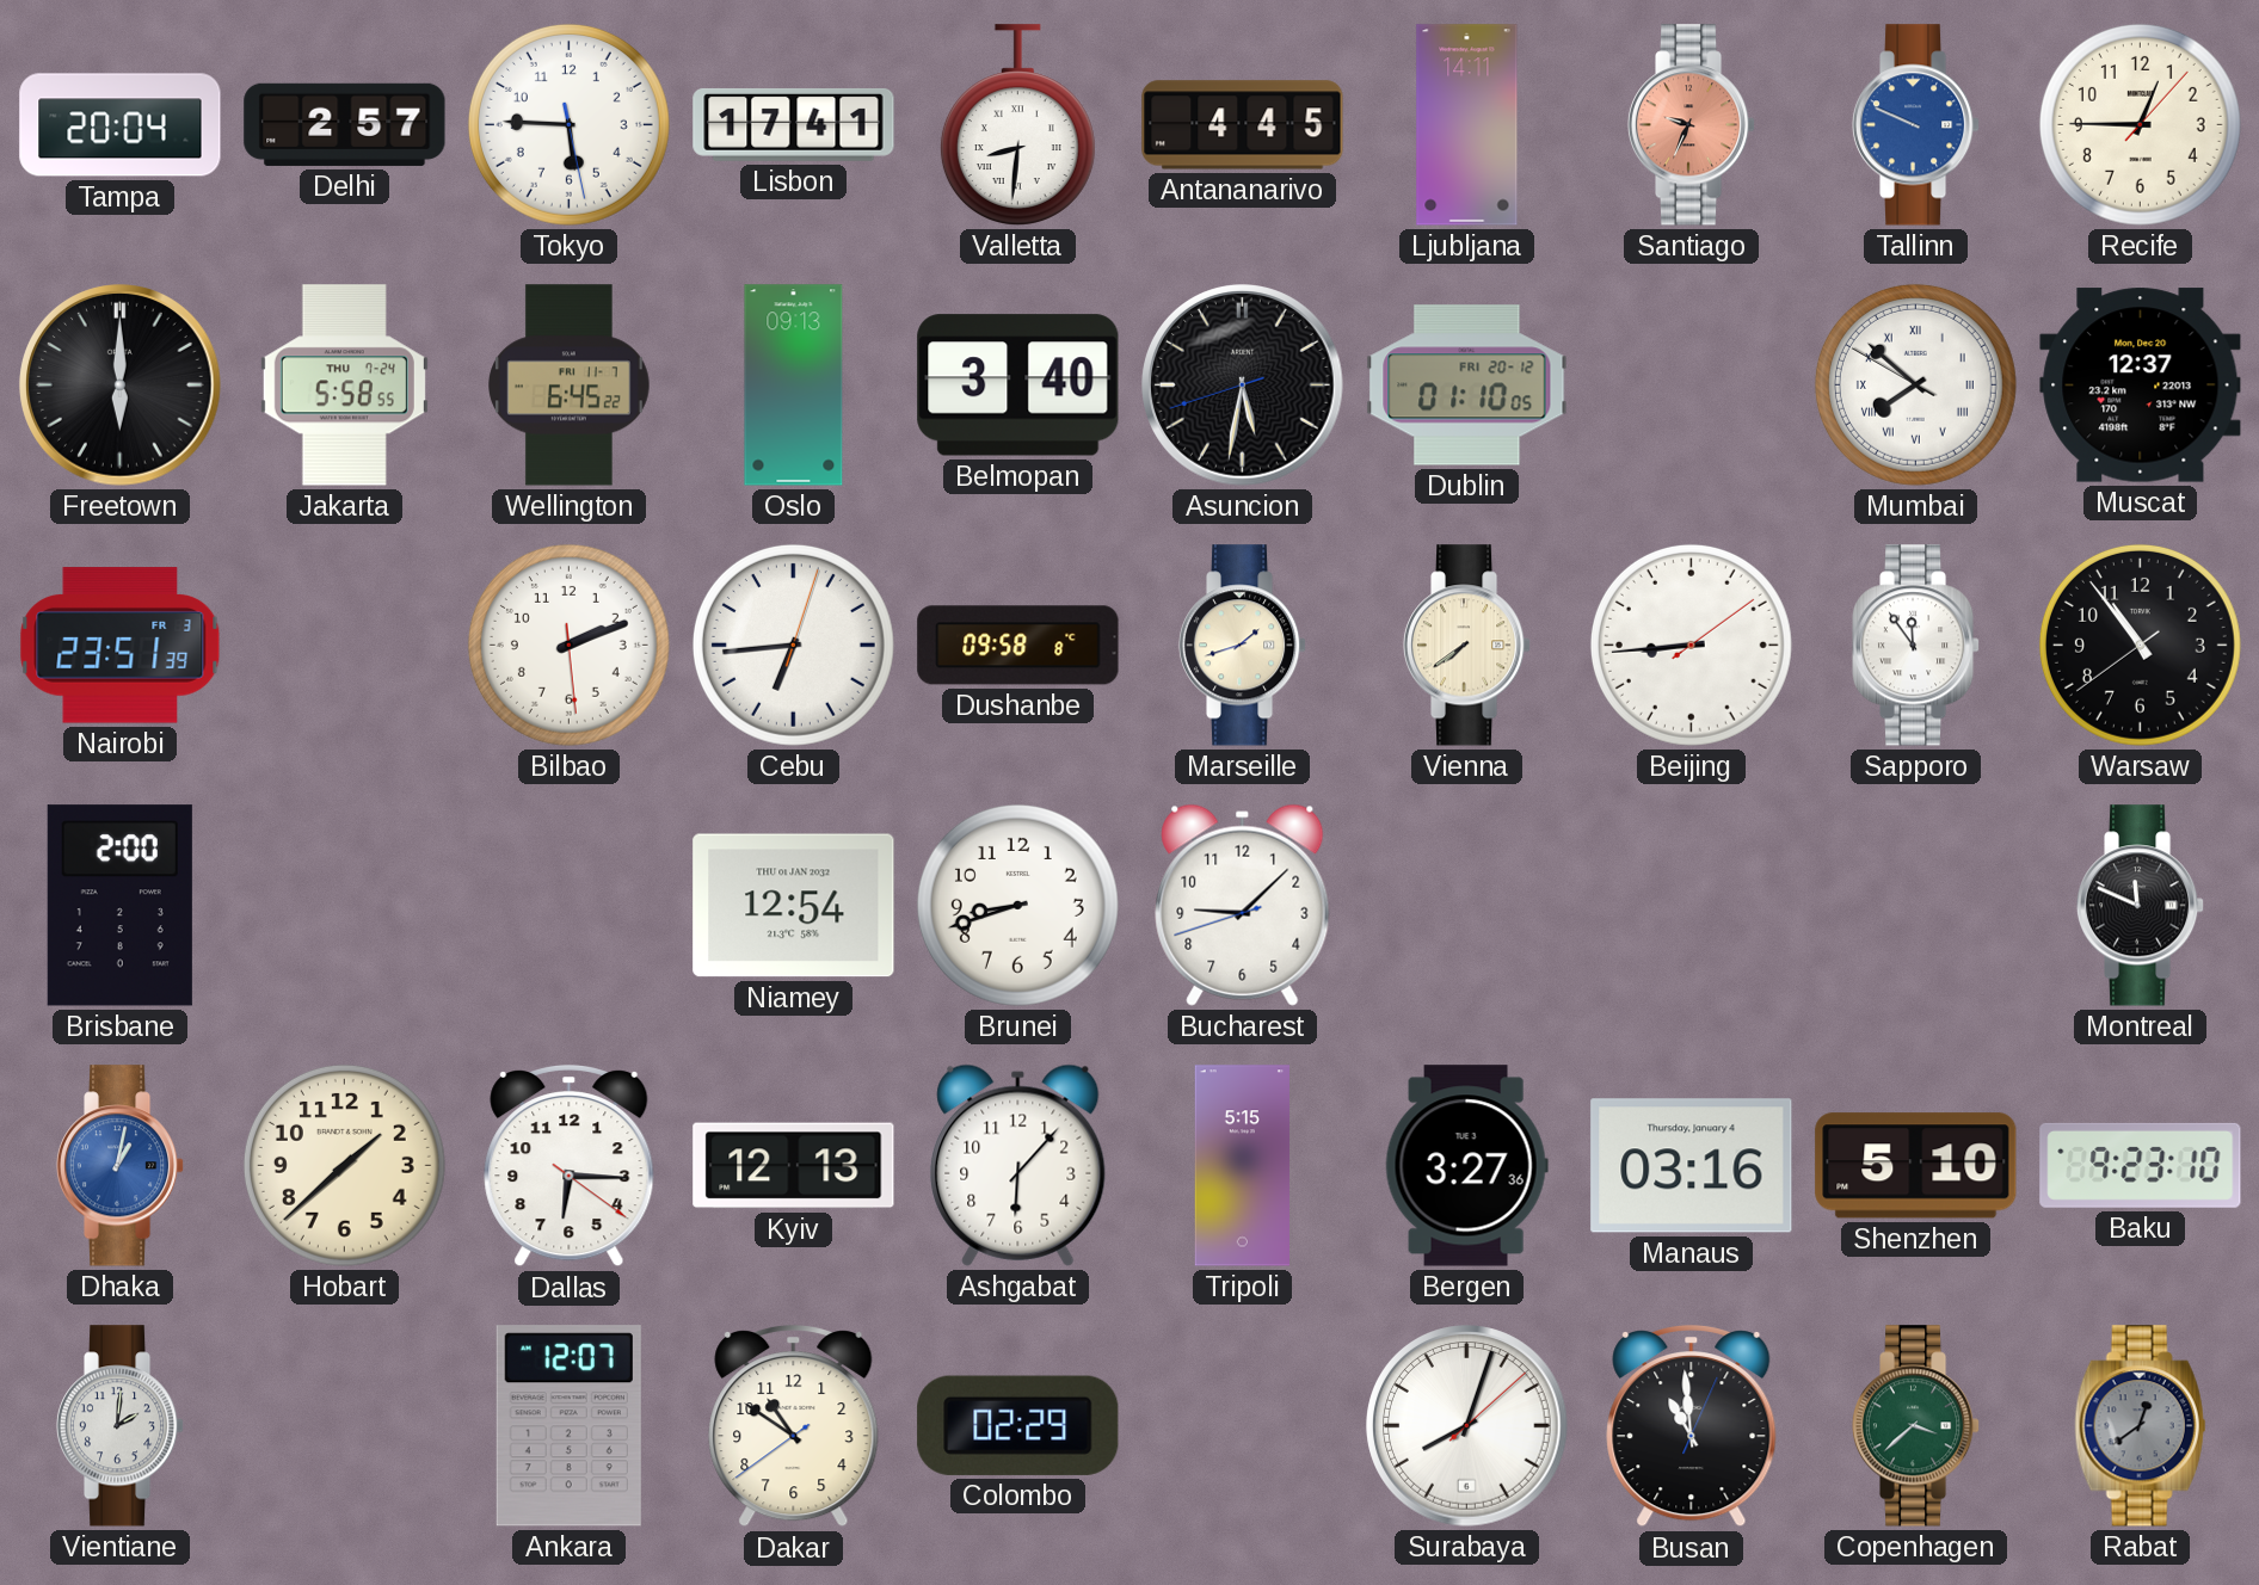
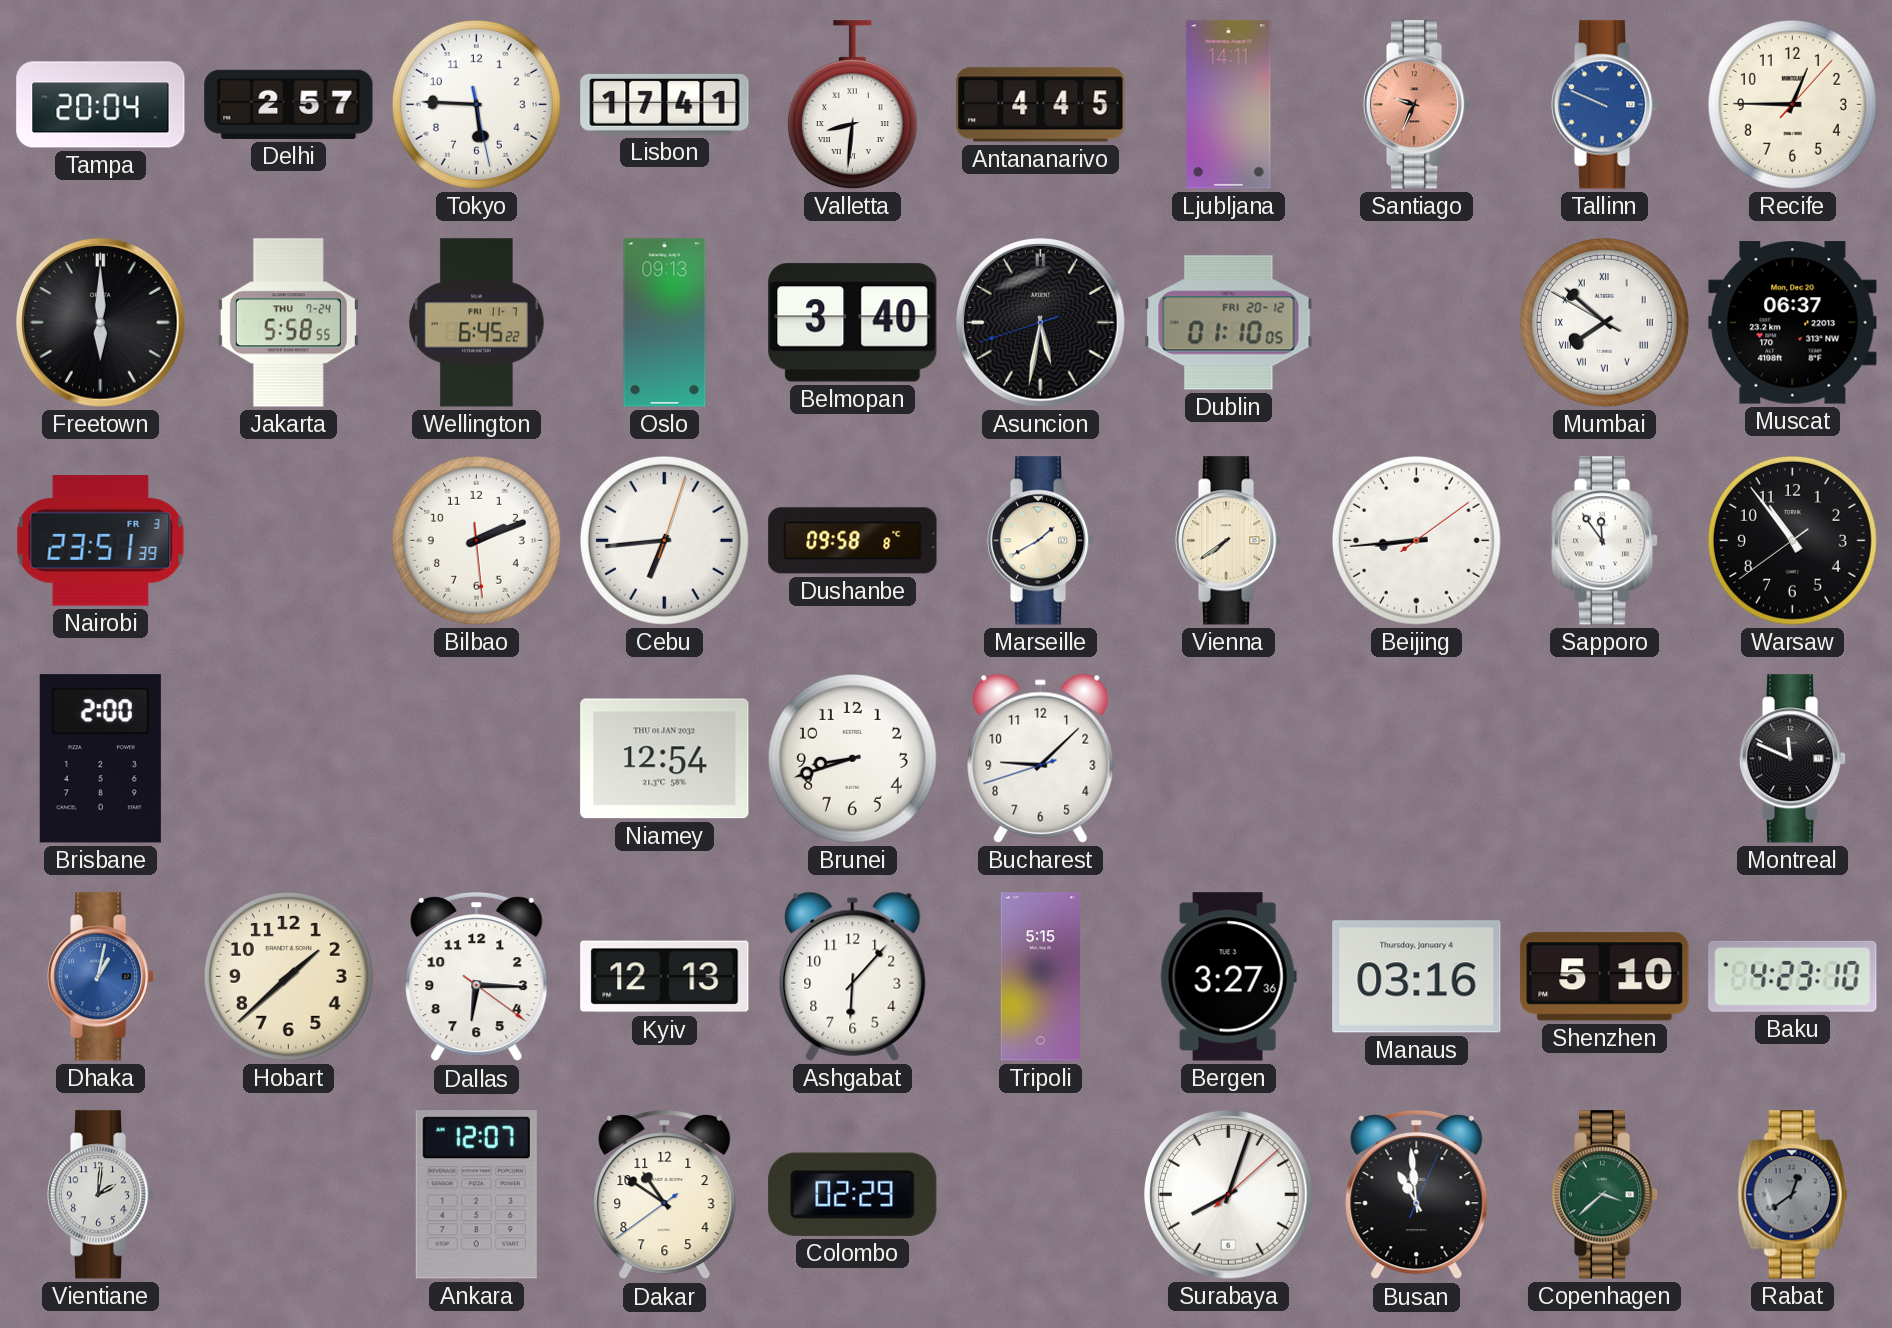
Muscat: 12:37 -> 06:37
Marseille: 1:42 -> 1:40
Baku: 9:23 -> 4:23
